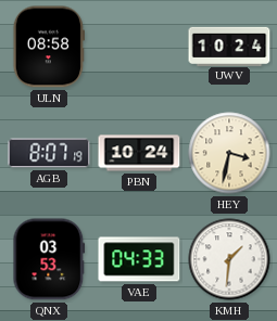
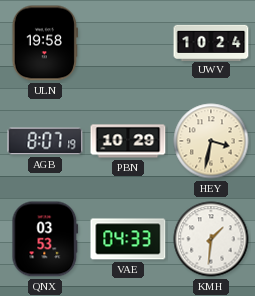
ULN: 08:58 -> 19:58
PBN: 10:24 -> 10:29
